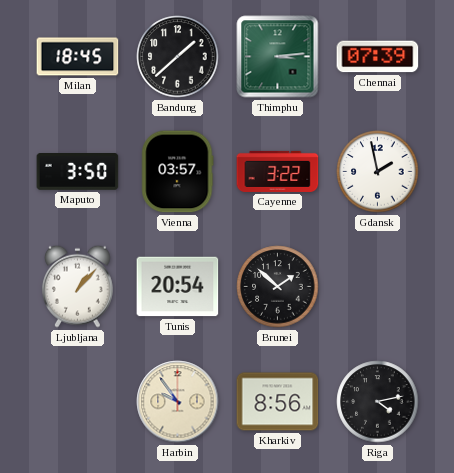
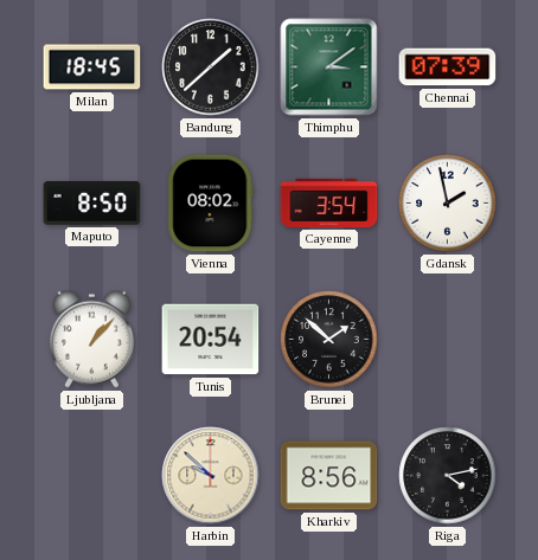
Thimphu: 3:14 -> 3:09
Maputo: 3:50 -> 8:50
Vienna: 03:57 -> 08:02
Cayenne: 3:22 -> 3:54
Harbin: 9:54 -> 9:52
